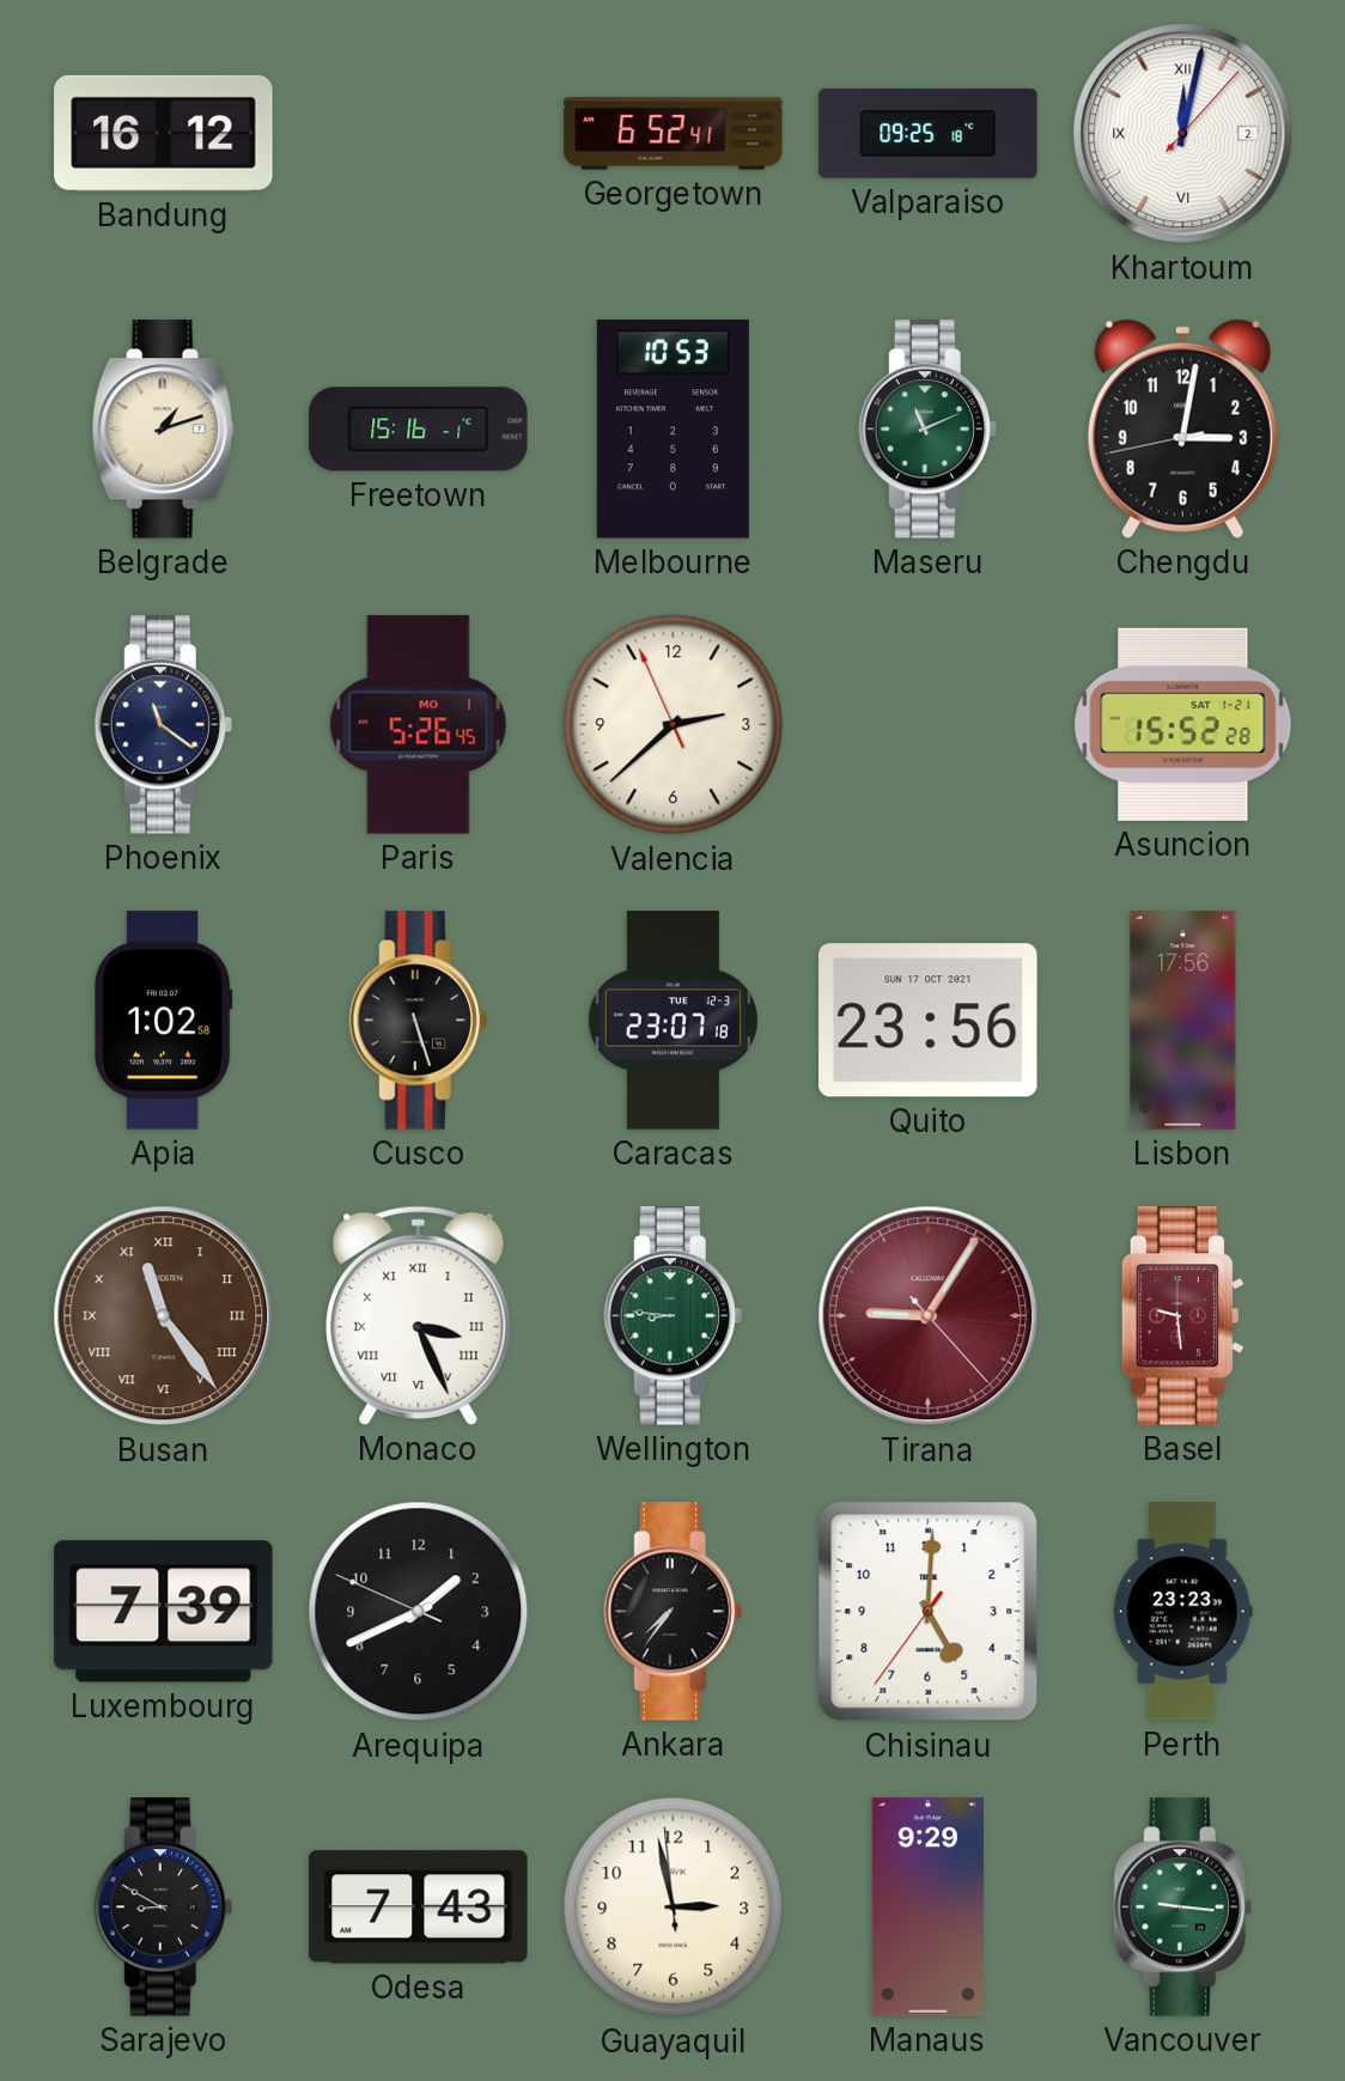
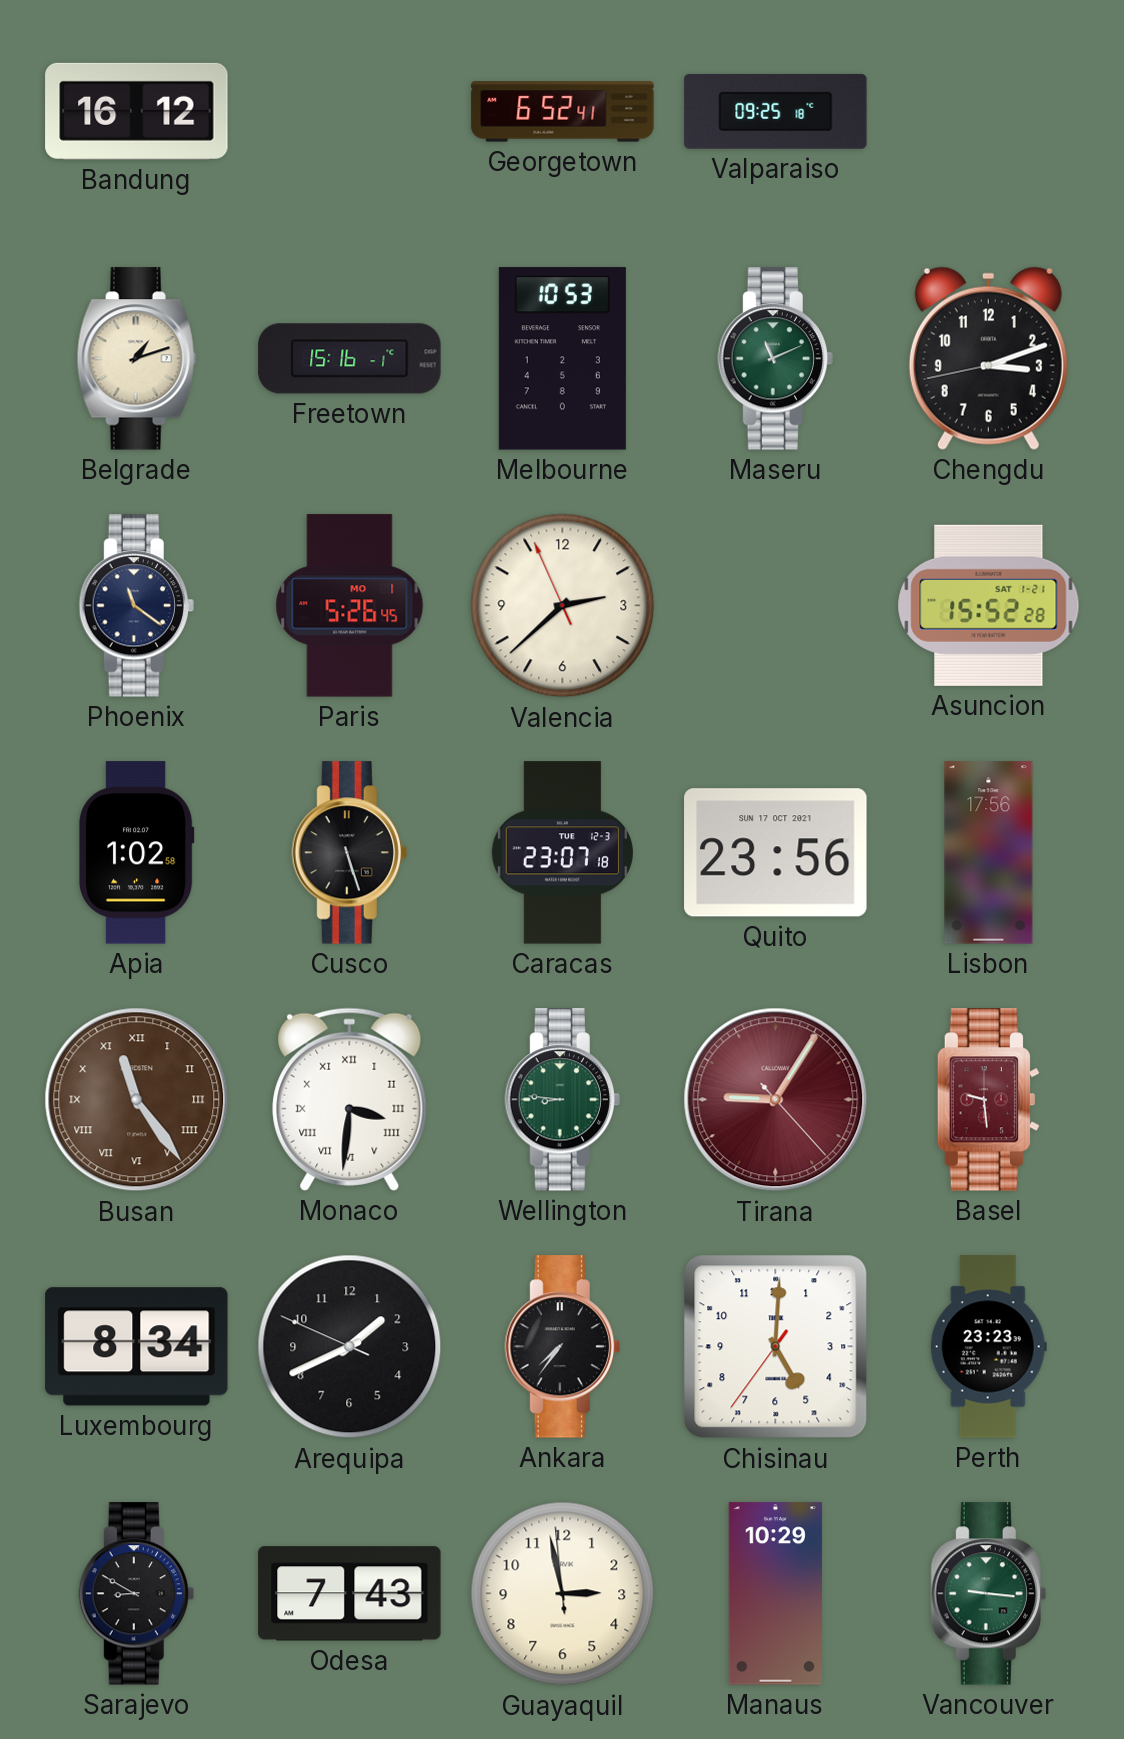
Khartoum: 12:02 -> none
Chengdu: 3:01 -> 3:11
Monaco: 3:26 -> 3:31
Luxembourg: 7:39 -> 8:34
Manaus: 9:29 -> 10:29
